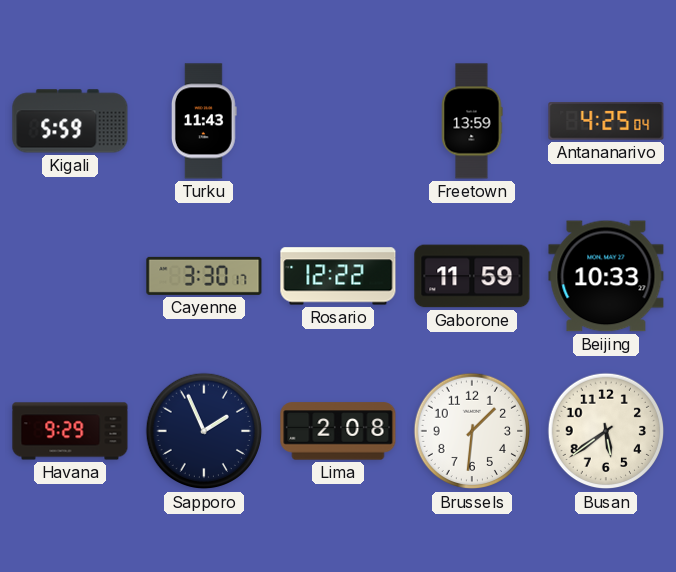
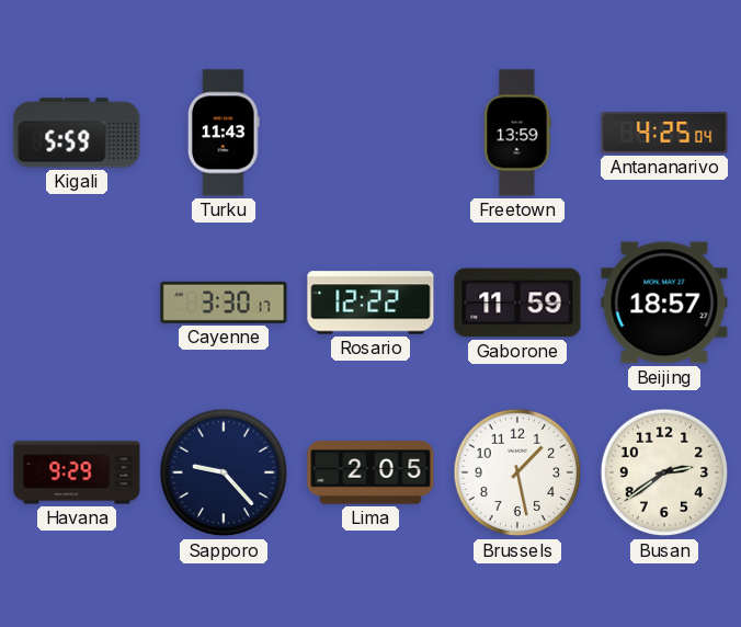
Beijing: 10:33 -> 18:57
Sapporo: 1:56 -> 9:23
Lima: 2:08 -> 2:05
Brussels: 1:31 -> 1:28
Busan: 5:39 -> 2:39
